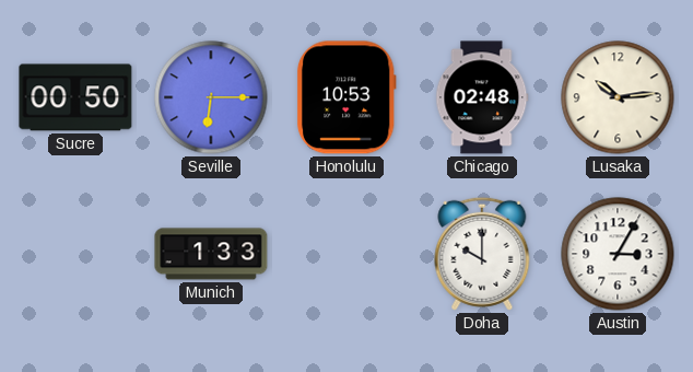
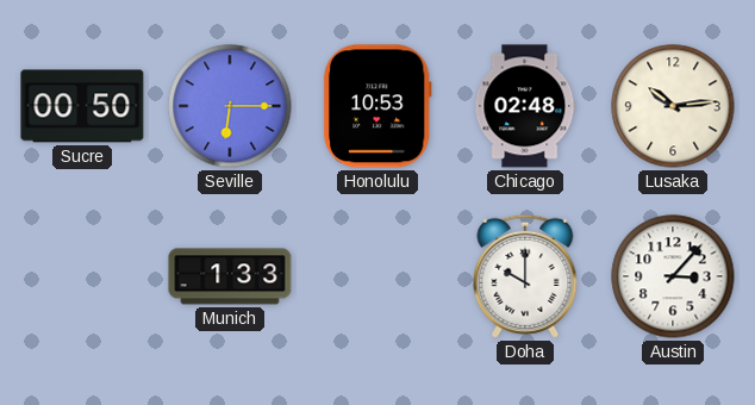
Austin: 3:05 -> 3:07
